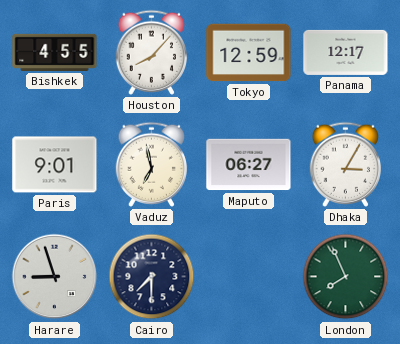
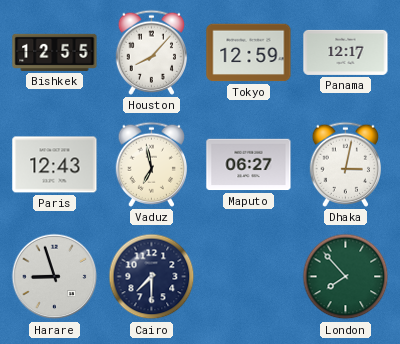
Bishkek: 4:55 -> 12:55
Paris: 9:01 -> 12:43
Dhaka: 3:05 -> 3:02
London: 7:56 -> 7:53
